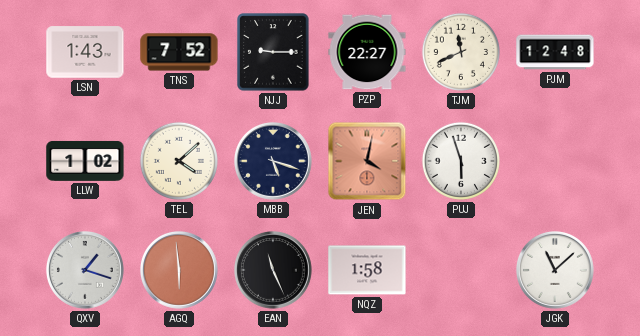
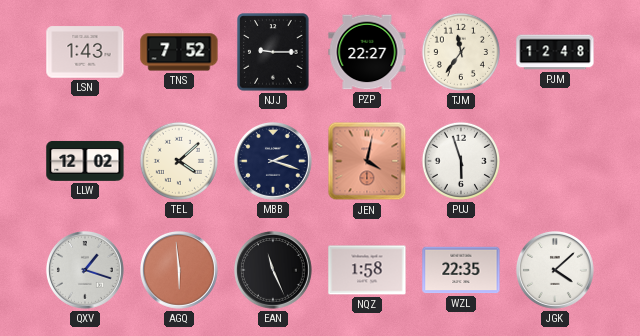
TJM: 11:41 -> 11:36
LLW: 1:02 -> 12:02
MBB: 5:18 -> 2:18
WZL: none -> 22:35
JGK: 11:08 -> 4:08
